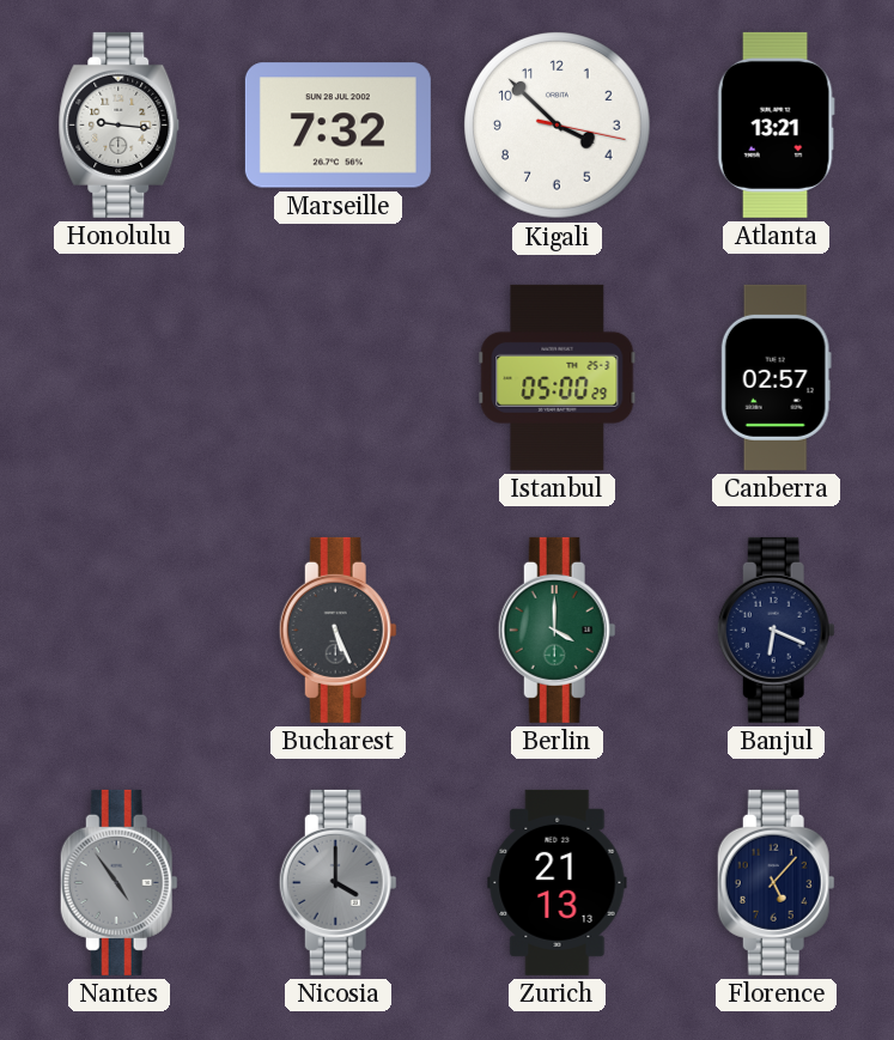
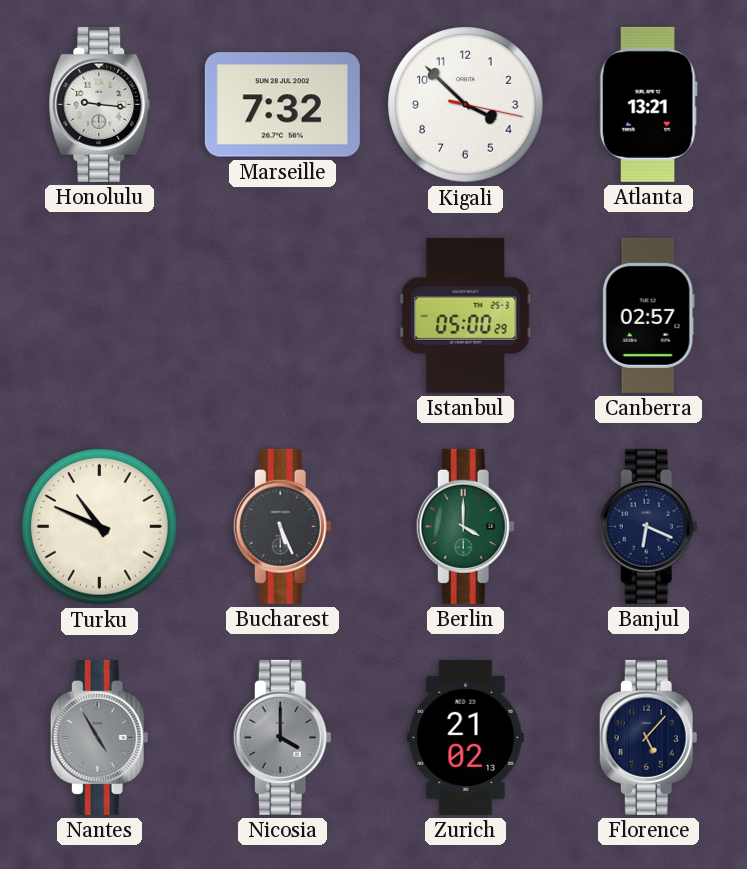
Turku: none -> 10:49
Nantes: 4:54 -> 4:55
Zurich: 21:13 -> 21:02
